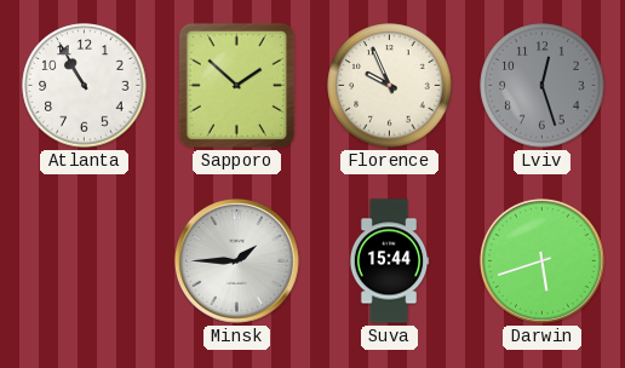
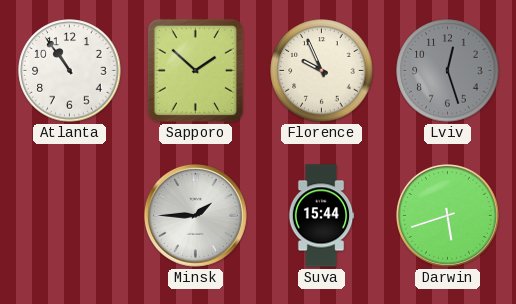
Atlanta: 10:55 -> 10:54
